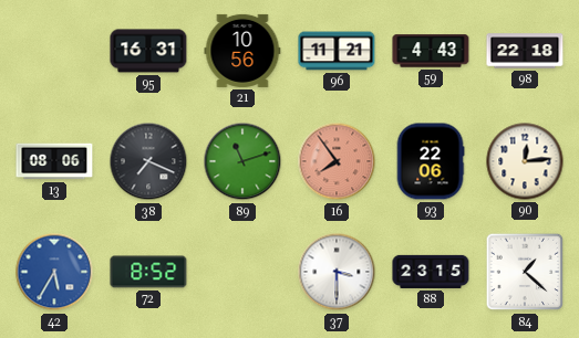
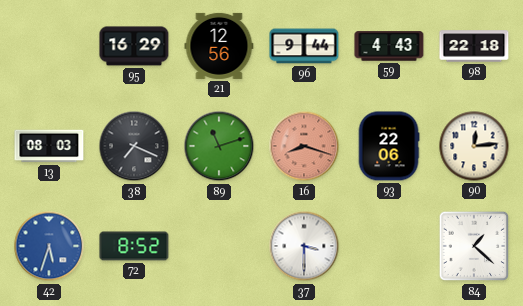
95: 16:31 -> 16:29
21: 10:56 -> 12:56
96: 11:21 -> 9:44
13: 08:06 -> 08:03
16: 7:54 -> 8:18
42: 5:35 -> 5:33
88: 23:15 -> none
